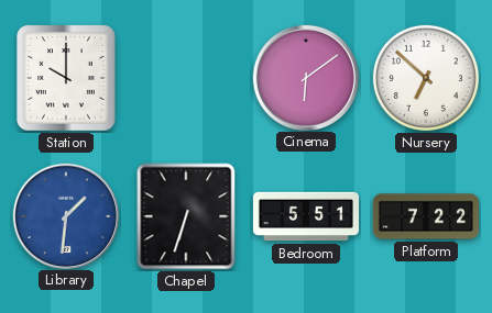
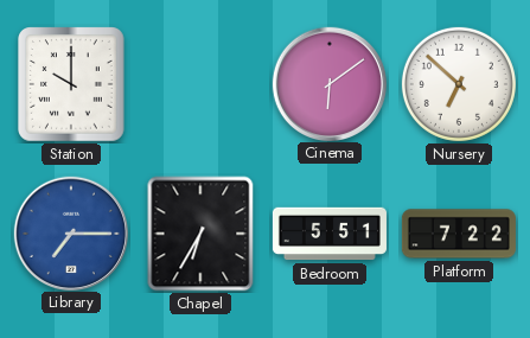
Library: 1:31 -> 7:15
Chapel: 6:33 -> 6:35
